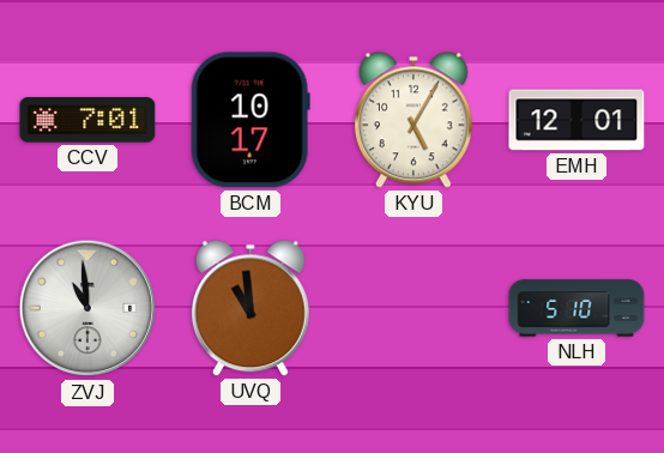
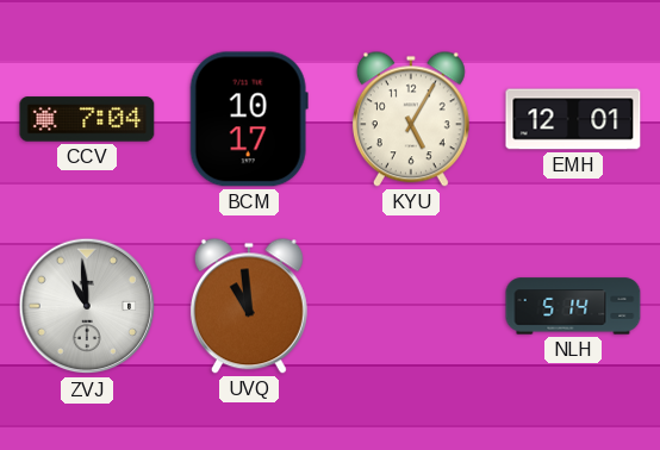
CCV: 7:01 -> 7:04
NLH: 5:10 -> 5:14
